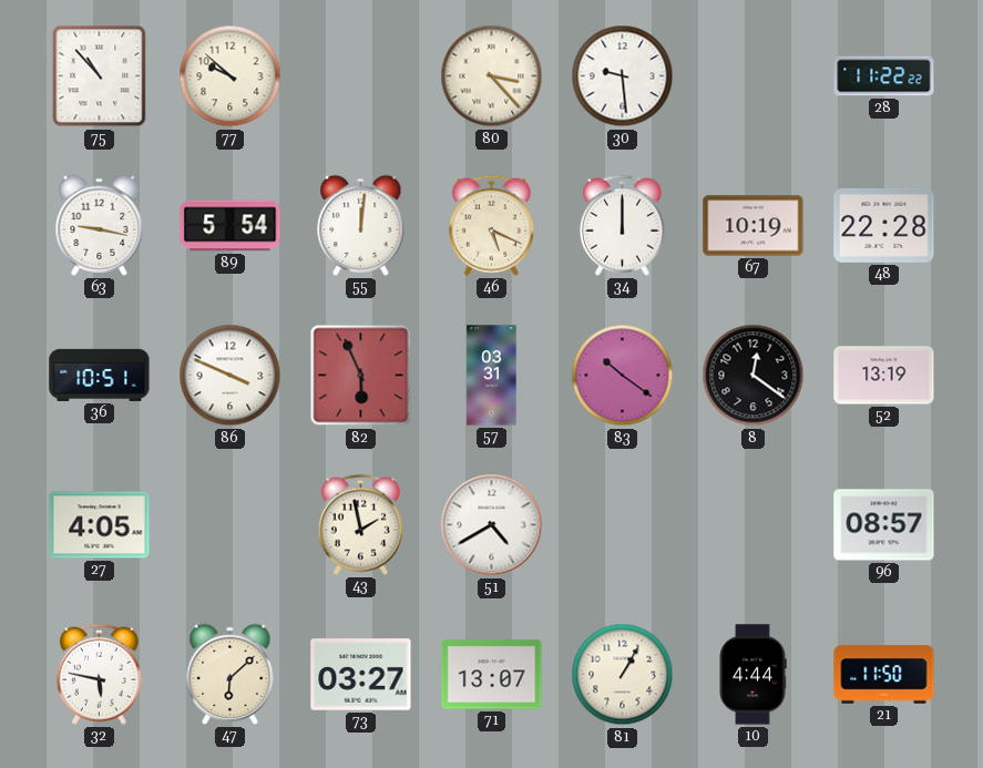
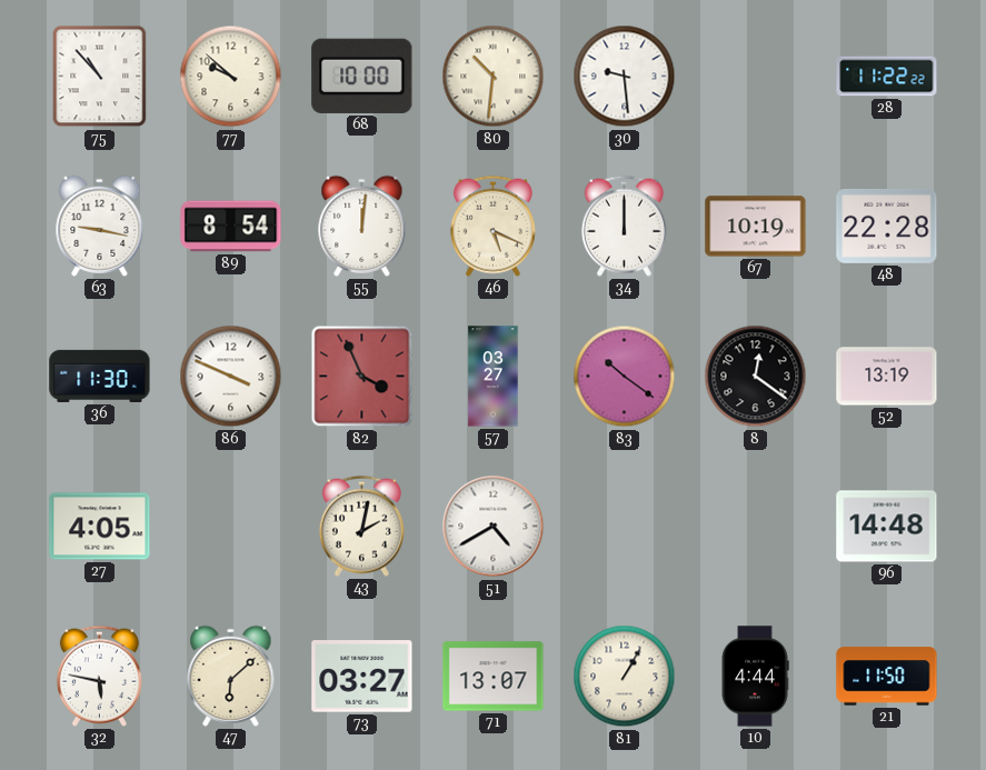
68: none -> 10:00
80: 3:23 -> 10:31
89: 5:54 -> 8:54
36: 10:51 -> 11:30
82: 5:56 -> 3:56
57: 03:31 -> 03:27
43: 1:58 -> 2:02
96: 08:57 -> 14:48
